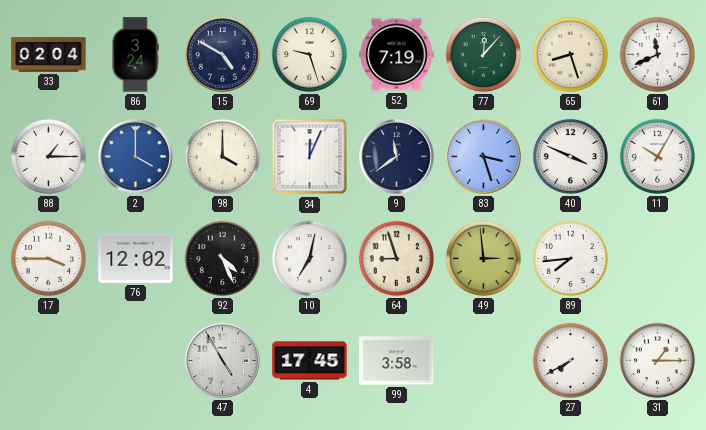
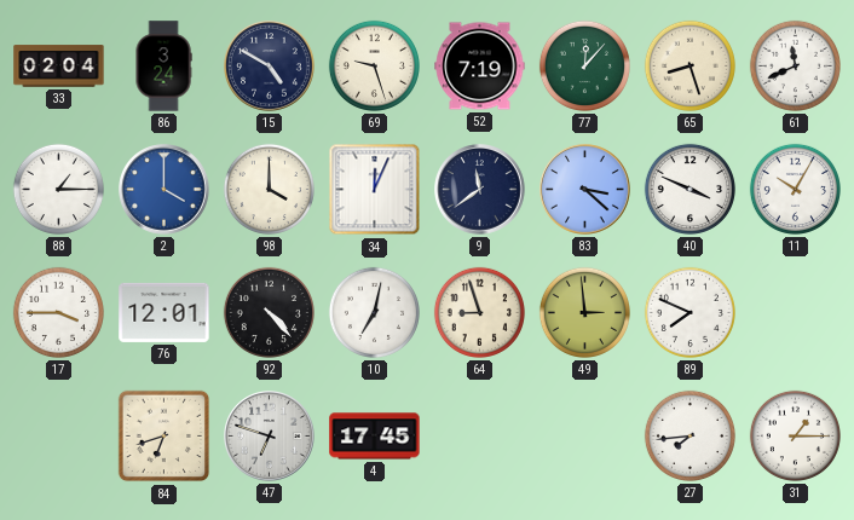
83: 3:27 -> 3:22
76: 12:02 -> 12:01
92: 4:26 -> 4:23
89: 7:44 -> 7:49
84: none -> 6:42
47: 4:55 -> 6:48
99: 3:58 -> none
27: 7:40 -> 7:44
